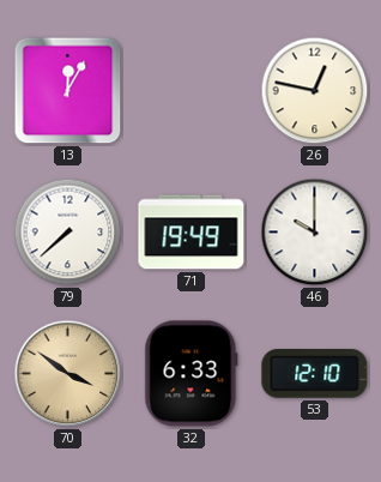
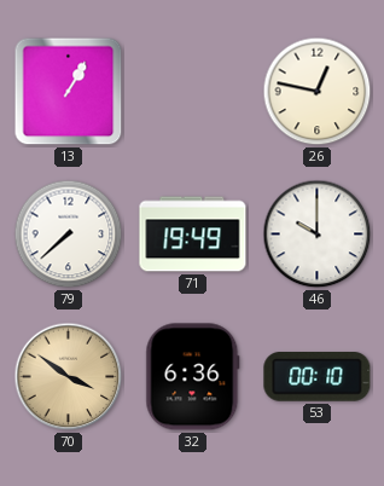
13: 12:05 -> 1:05
32: 6:33 -> 6:36
53: 12:10 -> 00:10
